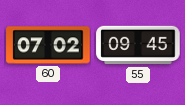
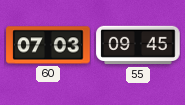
60: 07:02 -> 07:03
